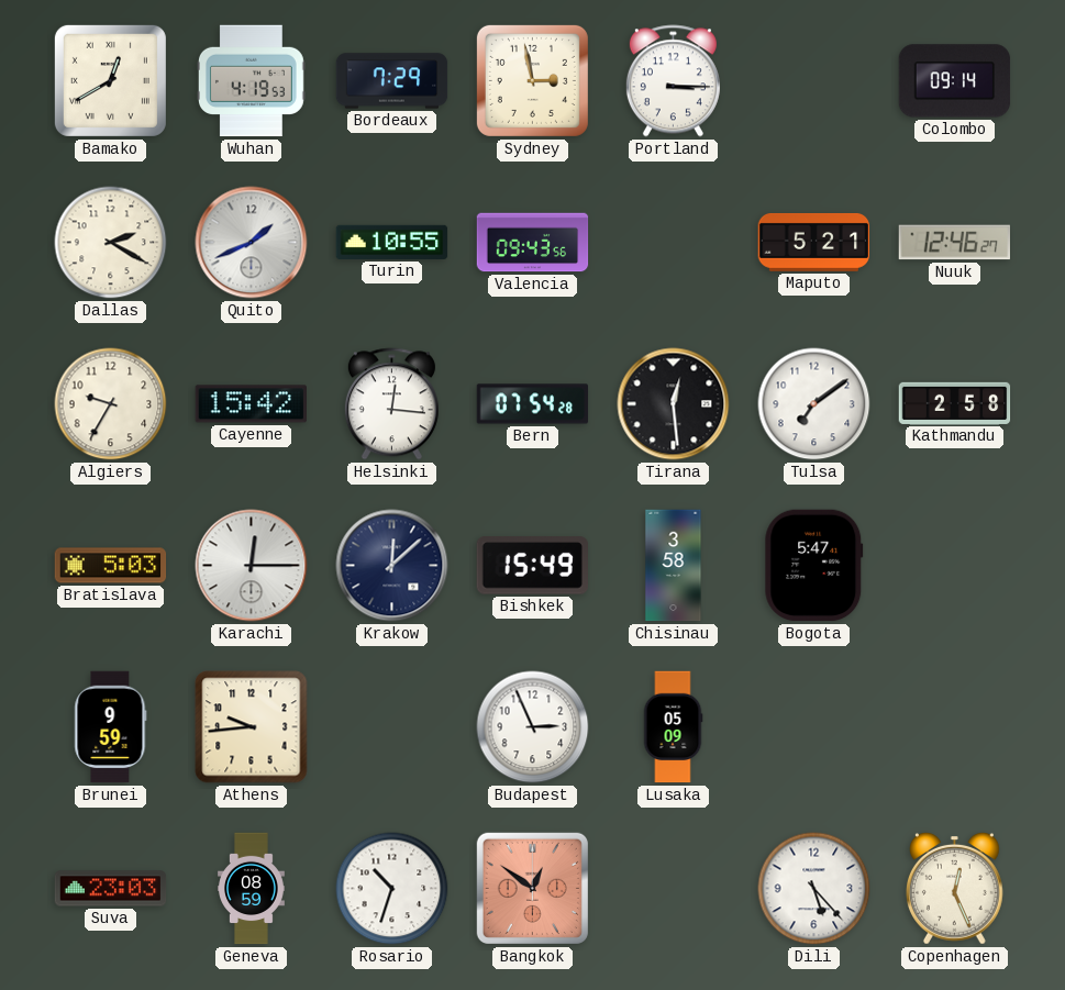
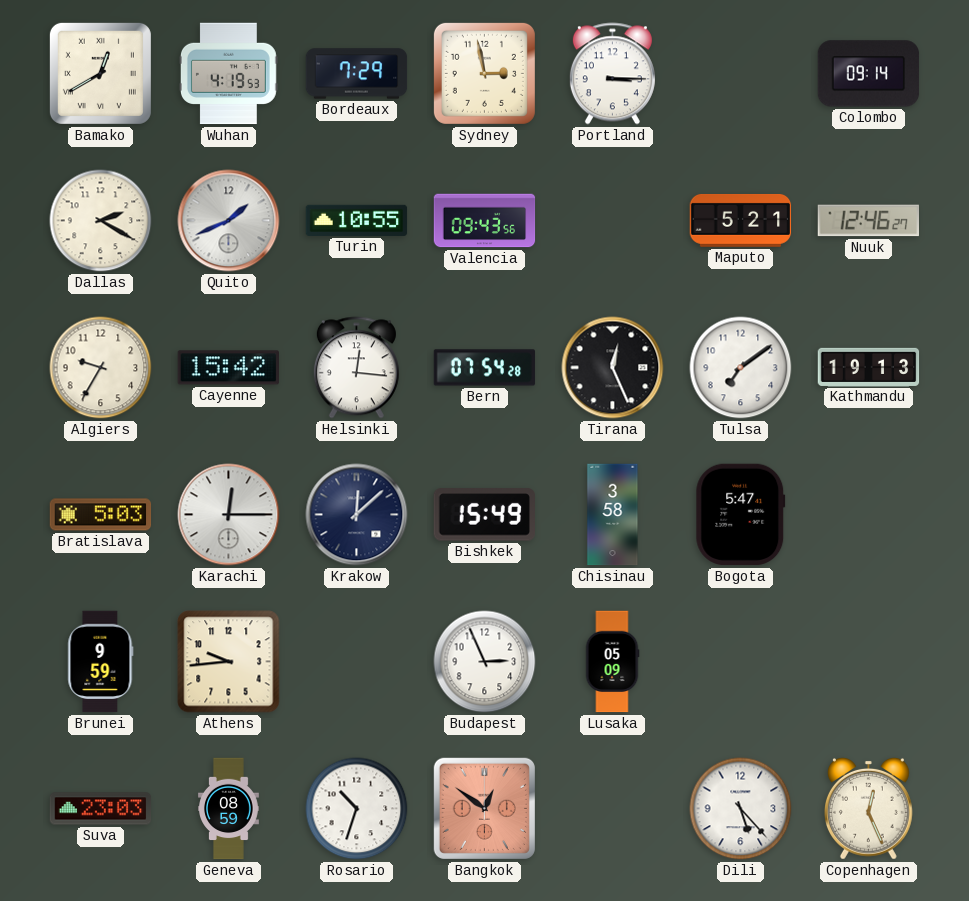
Tirana: 12:29 -> 12:26
Kathmandu: 2:58 -> 19:13
